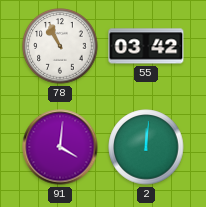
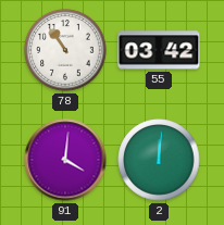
78: 10:56 -> 10:54
